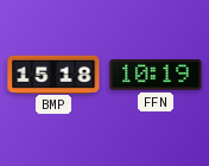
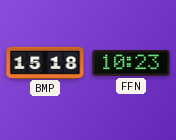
FFN: 10:19 -> 10:23
